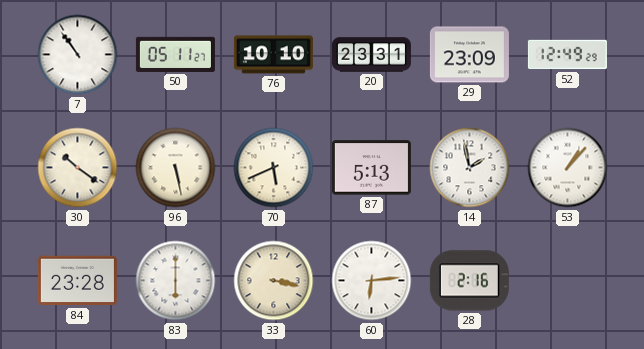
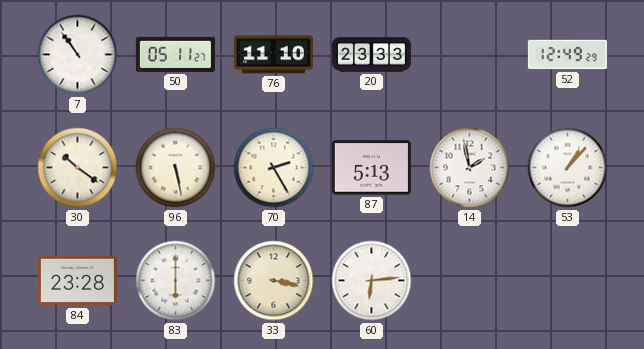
76: 10:10 -> 11:10
20: 23:31 -> 23:33
29: 23:09 -> none
70: 5:41 -> 2:25
28: 2:16 -> none
